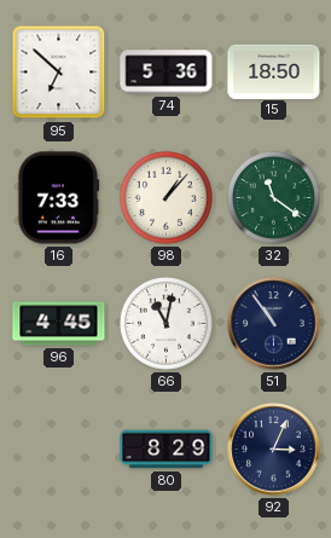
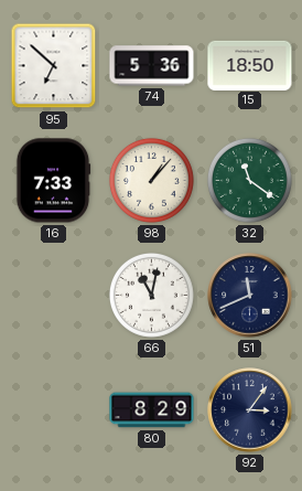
96: 4:45 -> none
51: 10:54 -> 11:41
92: 3:04 -> 3:06
